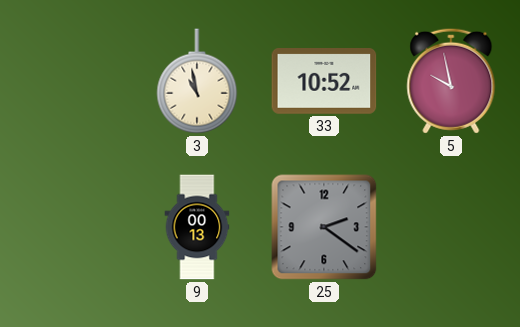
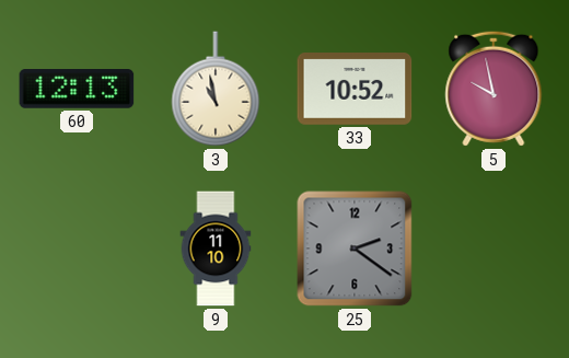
60: none -> 12:13
9: 00:13 -> 11:10
